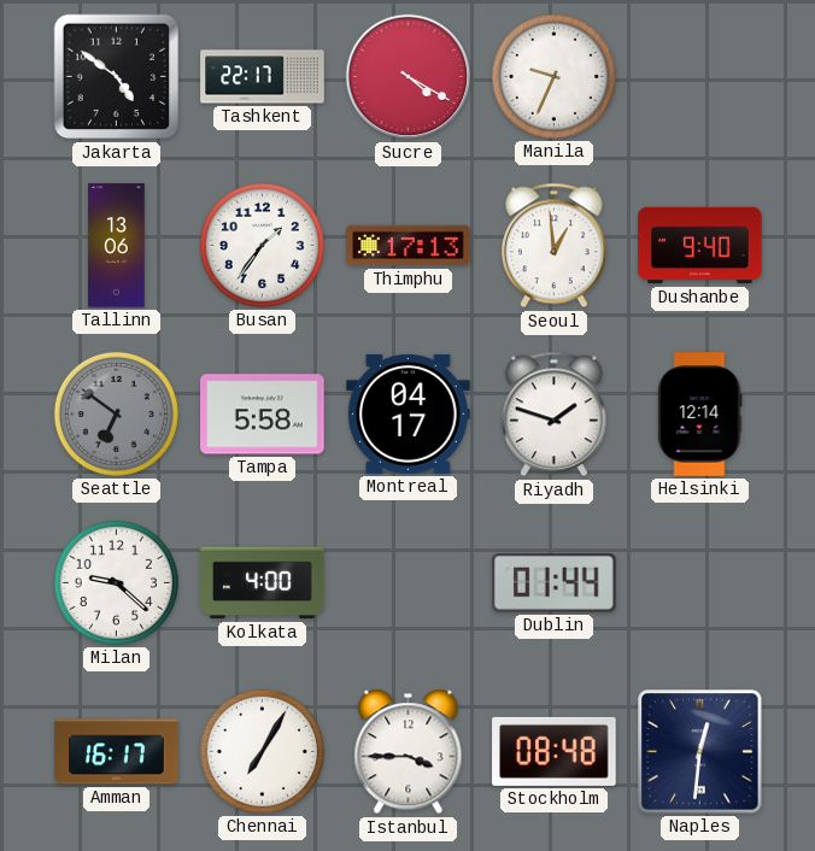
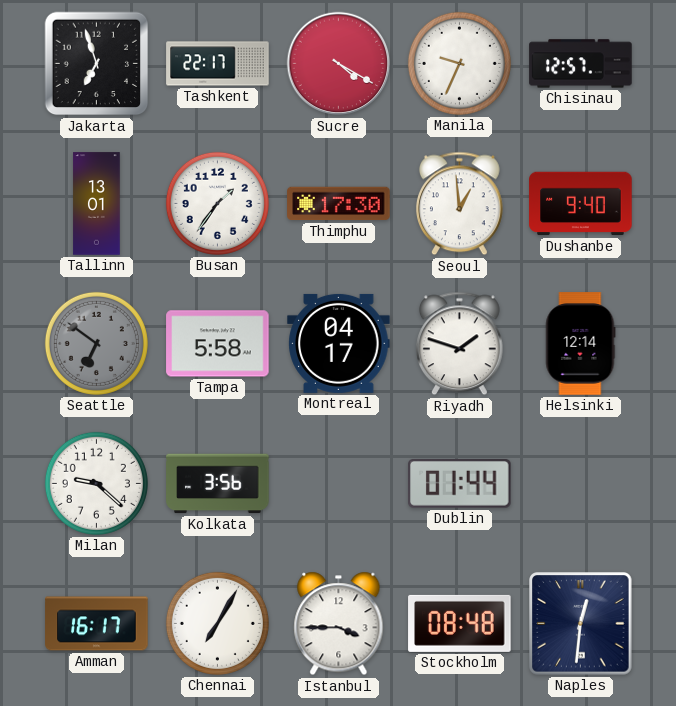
Jakarta: 4:51 -> 6:57
Chisinau: none -> 12:57
Tallinn: 13:06 -> 13:01
Thimphu: 17:13 -> 17:30
Kolkata: 4:00 -> 3:56
